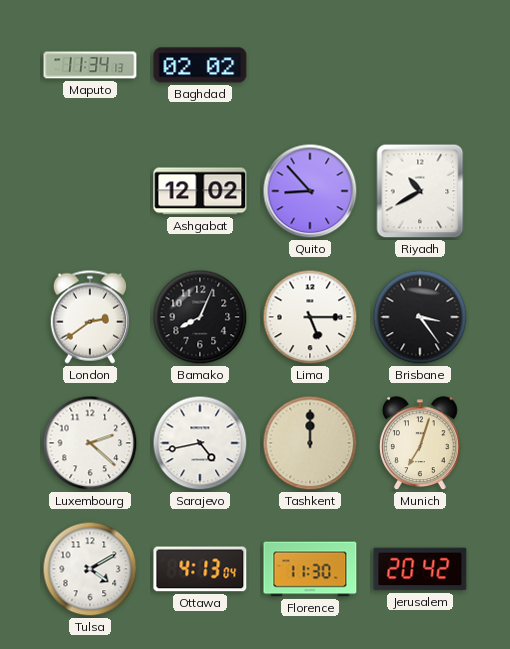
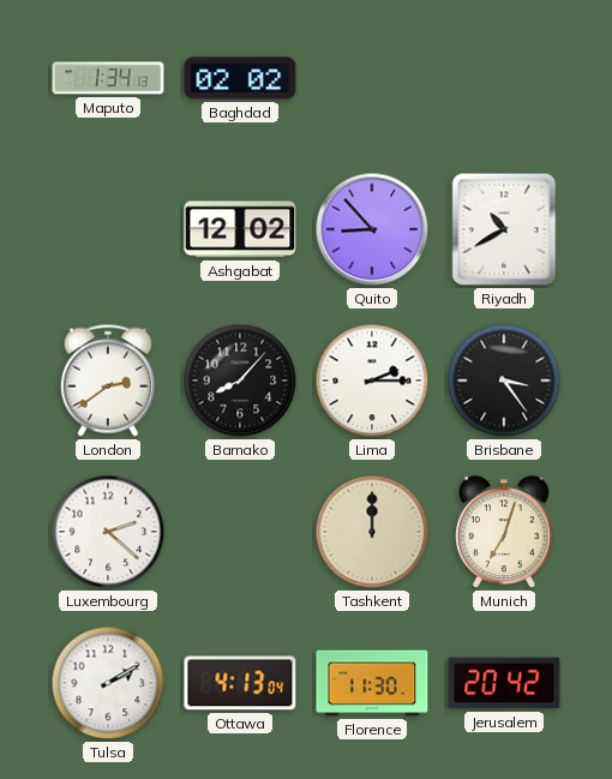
Maputo: 11:34 -> 1:34
Bamako: 8:04 -> 8:07
Lima: 5:15 -> 2:15
Sarajevo: 4:43 -> none
Tulsa: 4:10 -> 2:10
